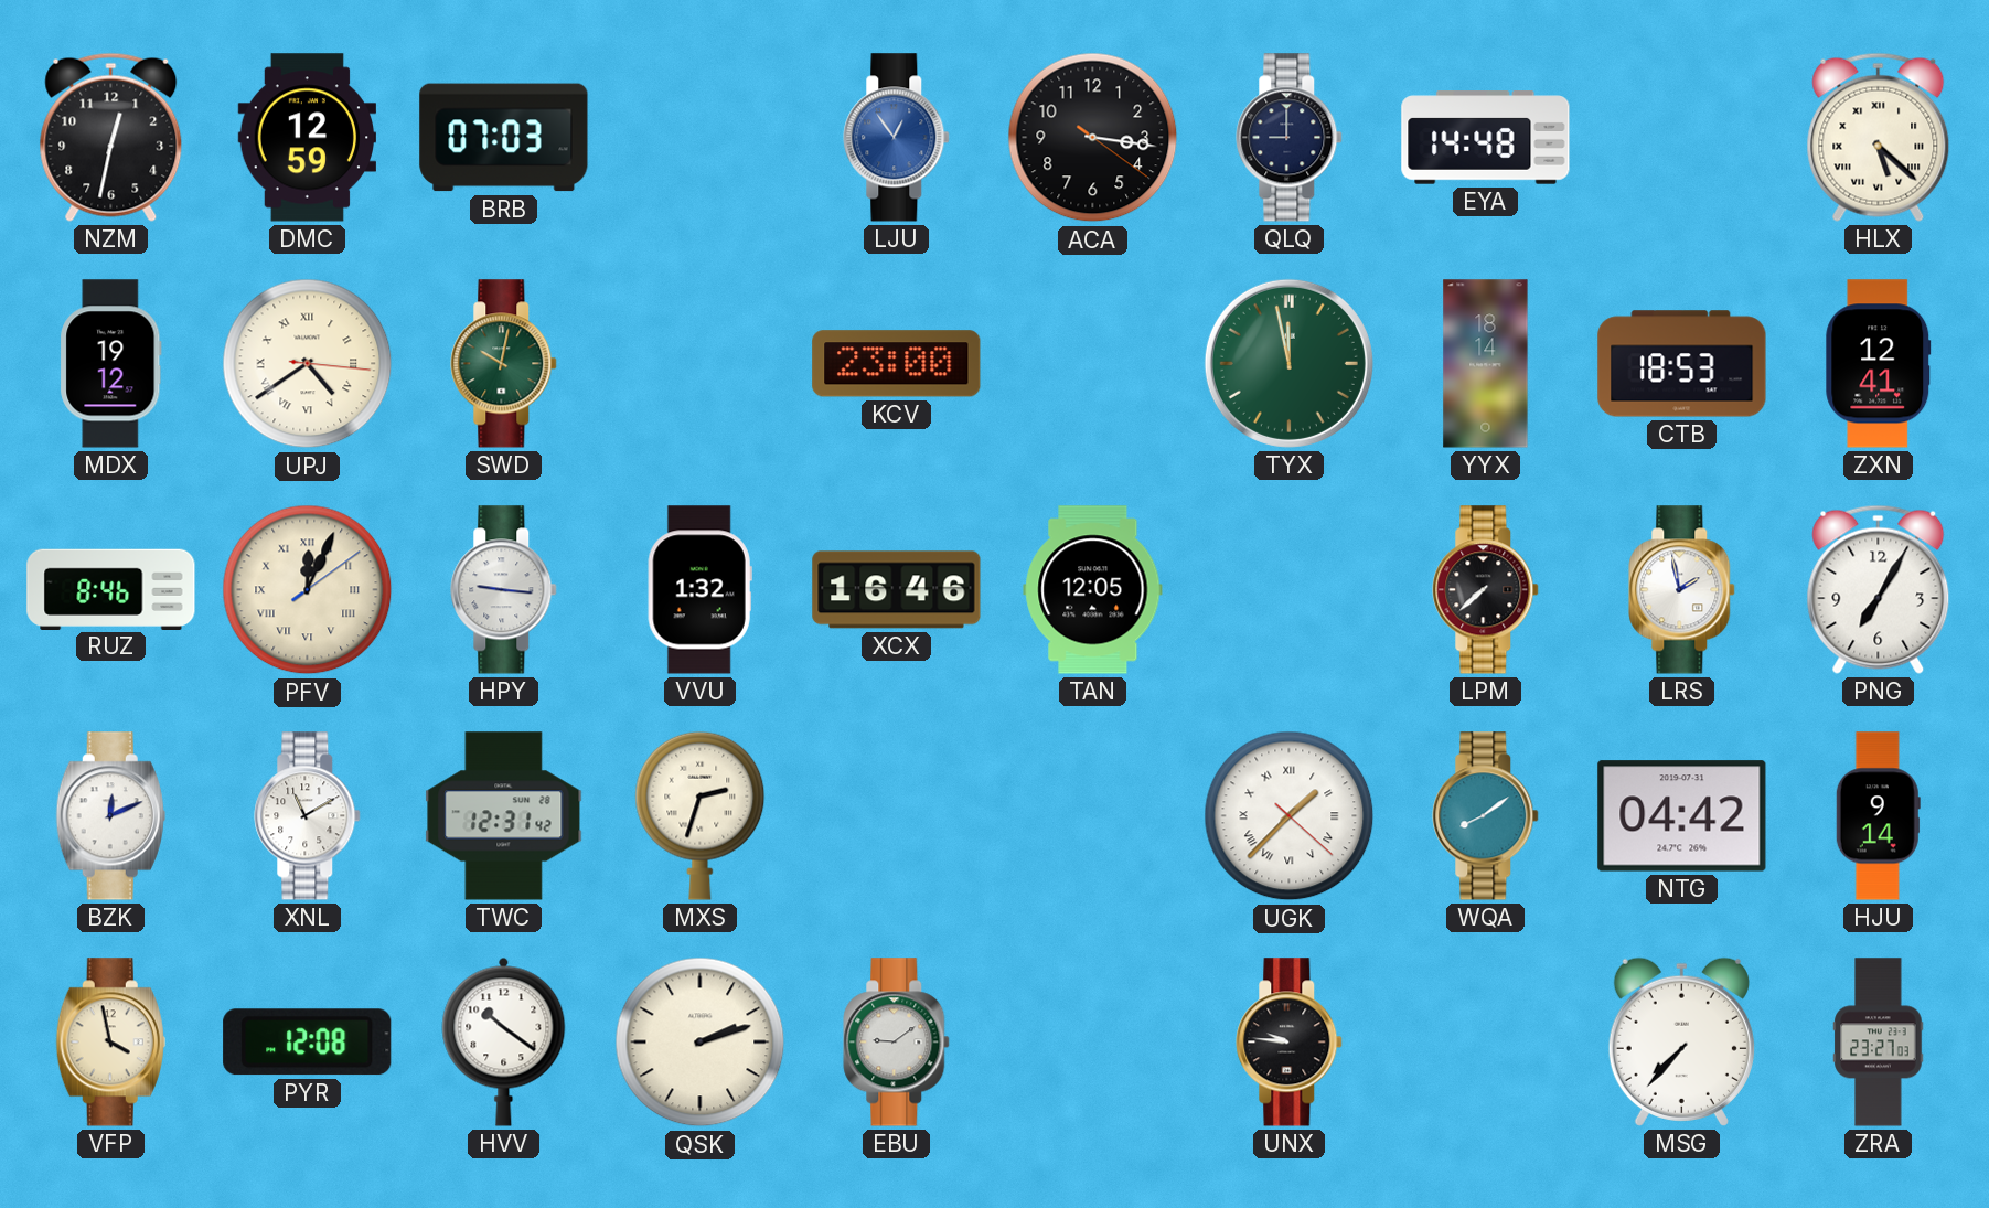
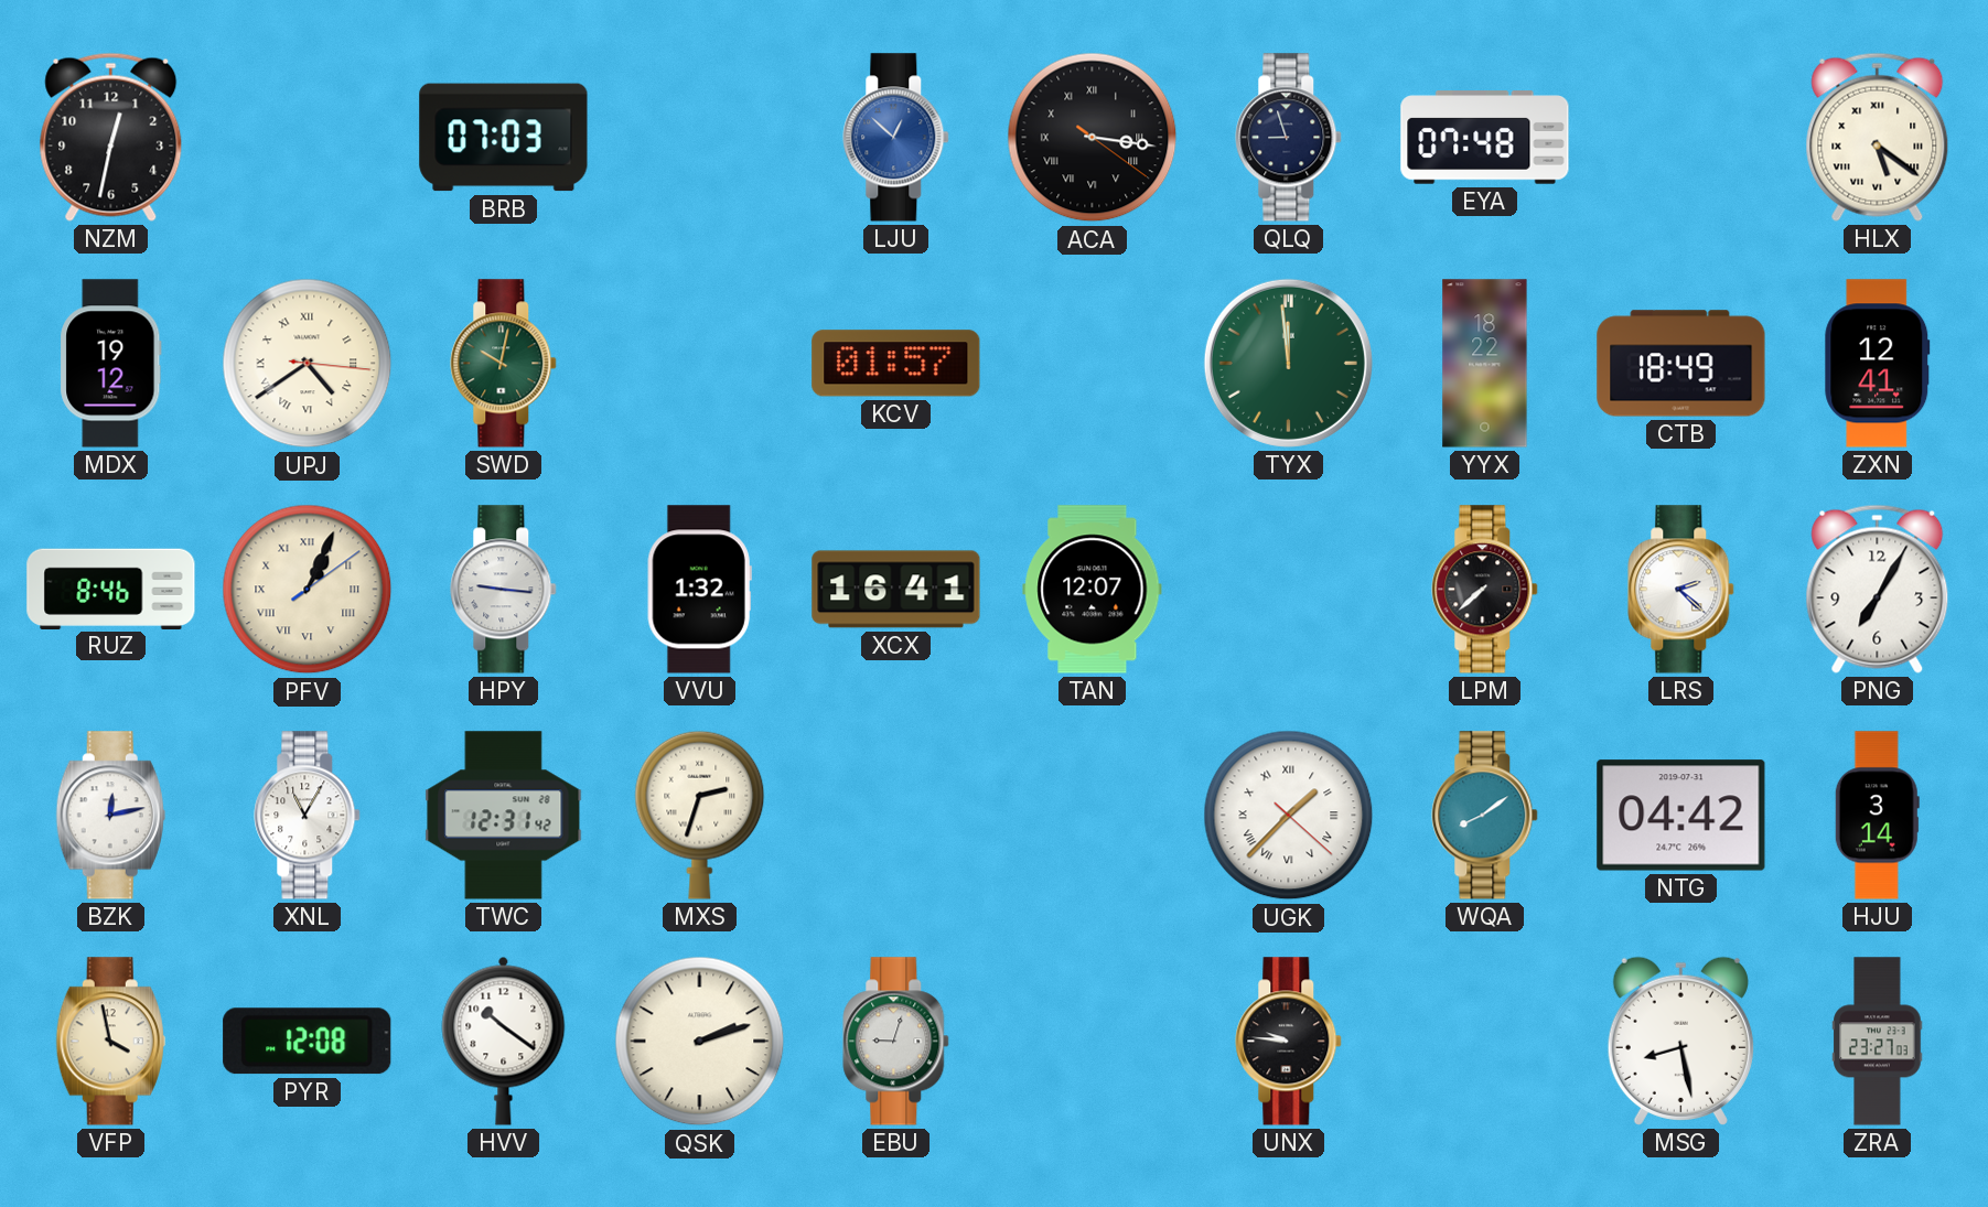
DMC: 12:59 -> none
LJU: 12:54 -> 12:52
ACA numerals: Arabic -> Roman
QLQ: 9:00 -> 8:57
EYA: 14:48 -> 07:48
HLX: 5:22 -> 5:21
KCV: 23:00 -> 01:57
TYX: 11:58 -> 11:59
YYX: 18:14 -> 18:22
CTB: 18:53 -> 18:49
PFV: 12:04 -> 1:04
XCX: 16:46 -> 16:41
TAN: 12:05 -> 12:07
LRS: 1:58 -> 2:22
BZK: 12:11 -> 12:13
XNL: 11:10 -> 11:05
HJU: 9:14 -> 3:14
EBU: 9:09 -> 9:03
MSG: 7:37 -> 8:28
